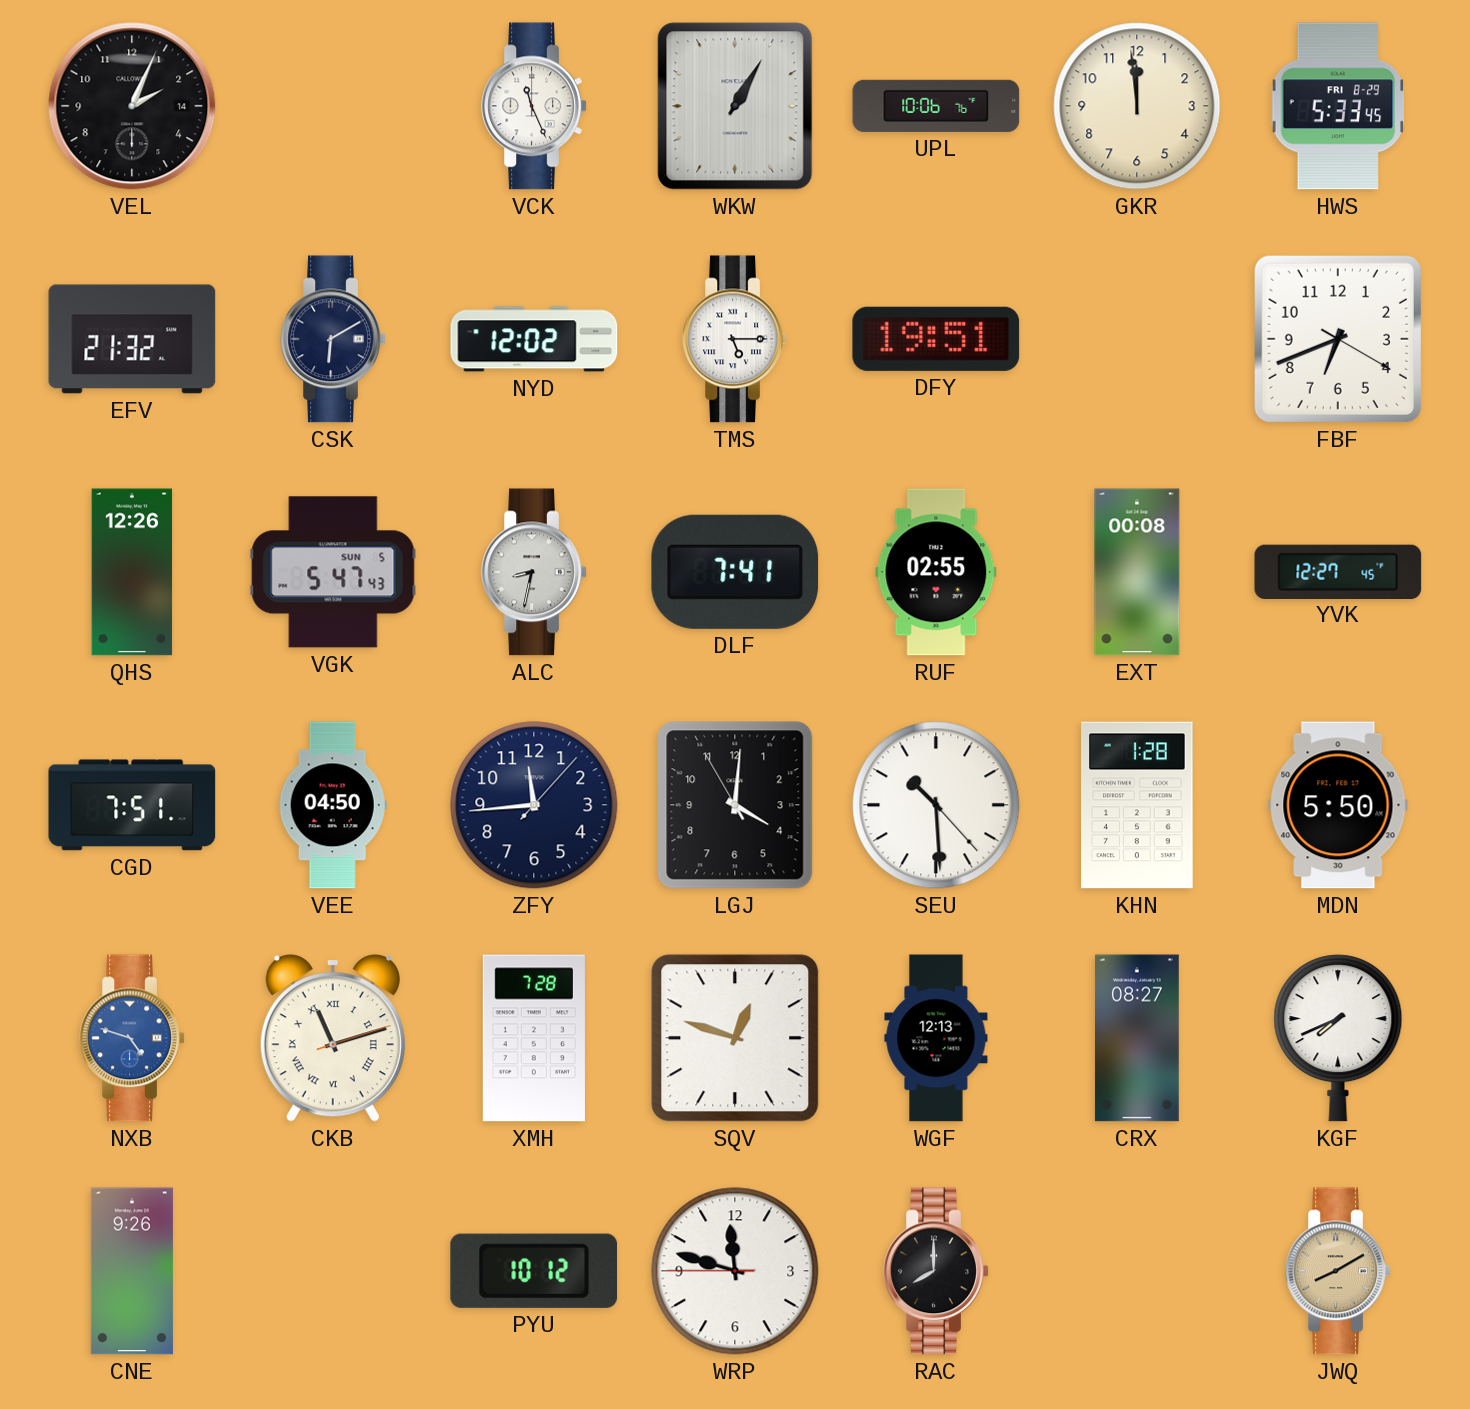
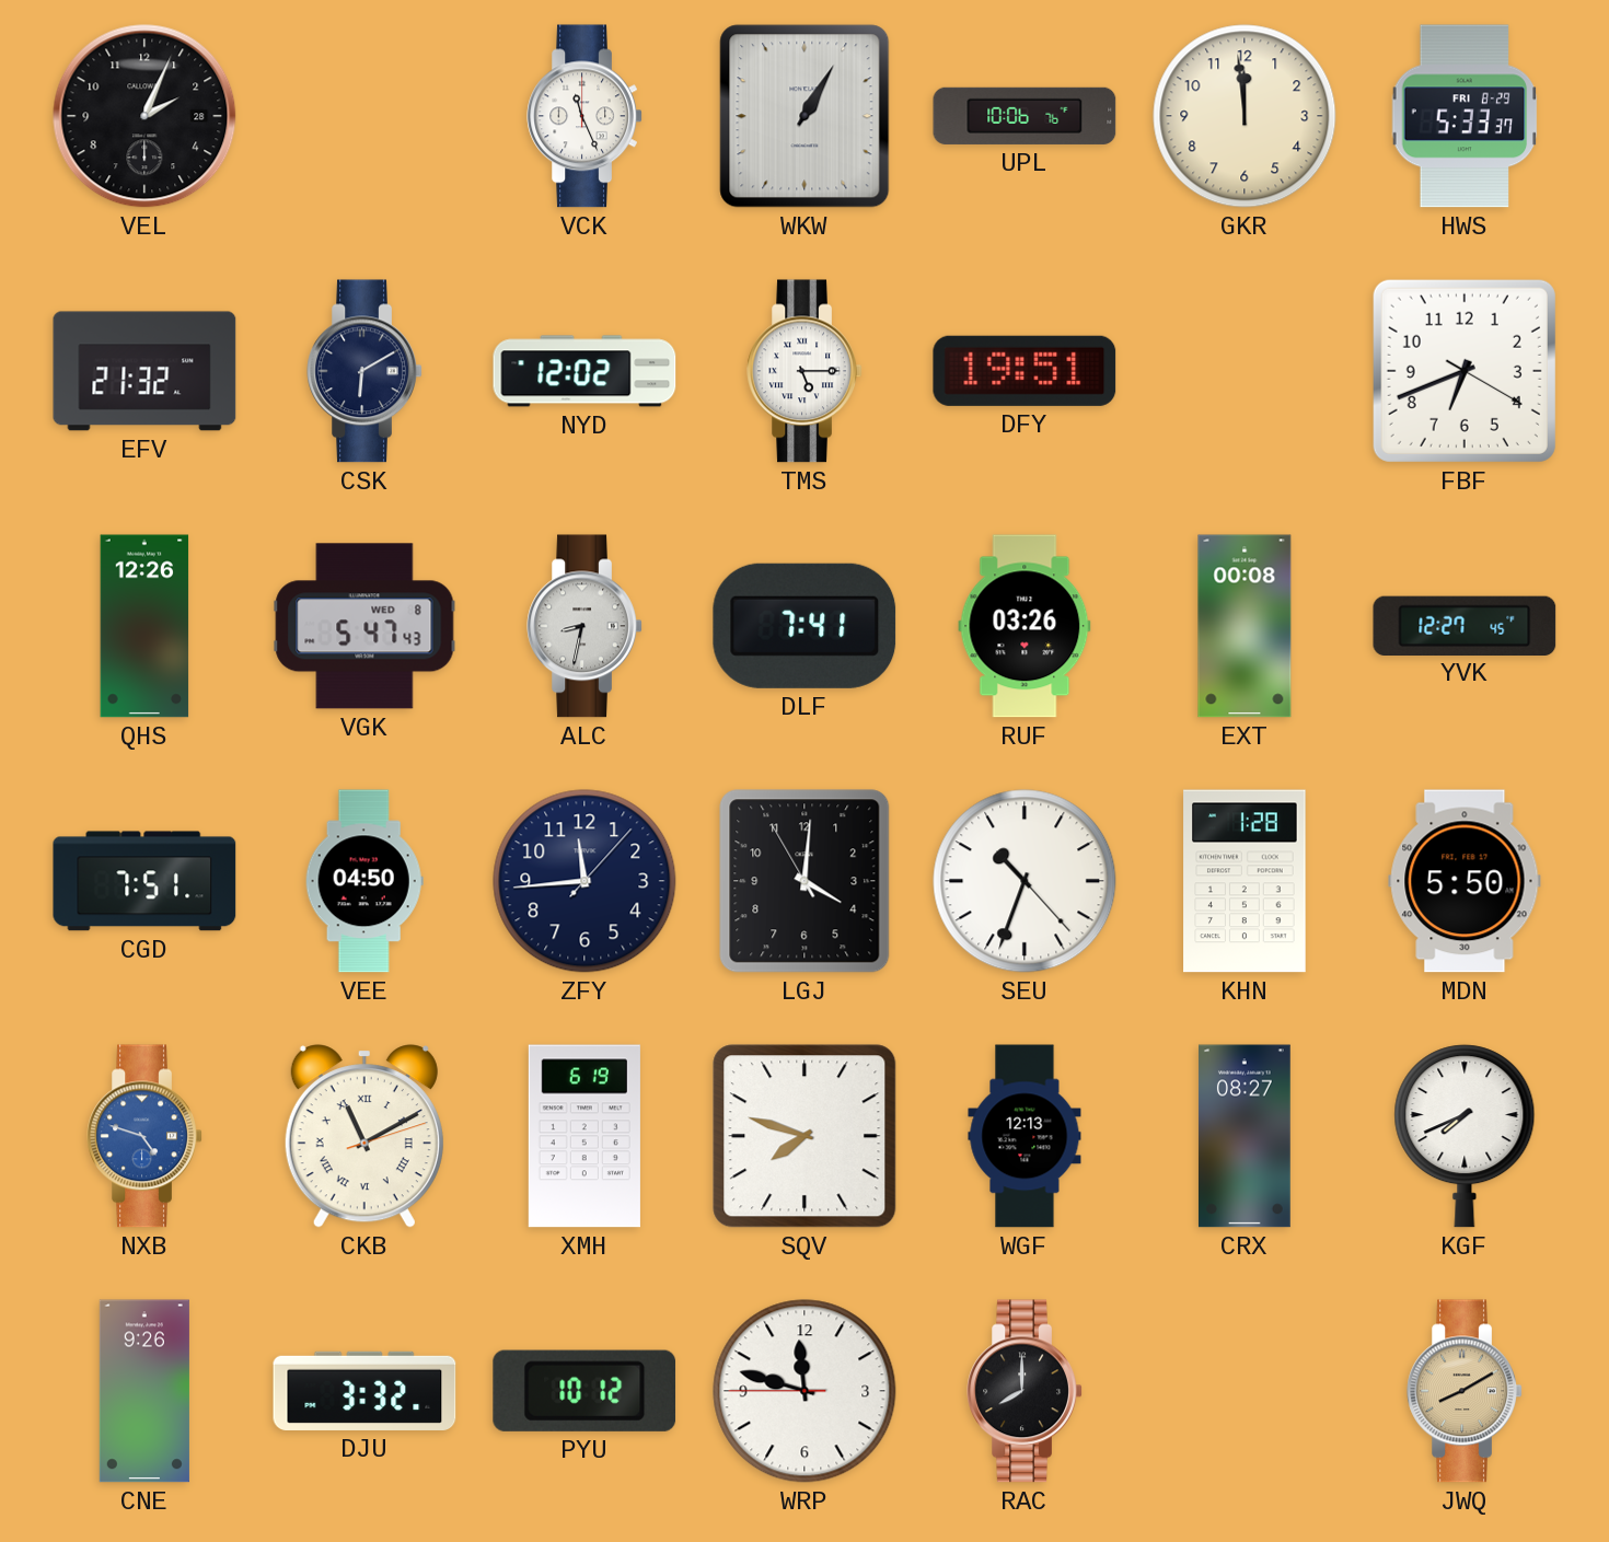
VEL date: 14 -> 28
HWS: 5:33:45 -> 5:33:37
VGK date: SUN 5 -> WED 8
RUF: 02:55 -> 03:26
SEU: 10:29 -> 10:33
CKB: 11:12 -> 11:10
XMH: 7:28 -> 6:19
SQV: 12:48 -> 7:48
DJU: none -> 3:32
